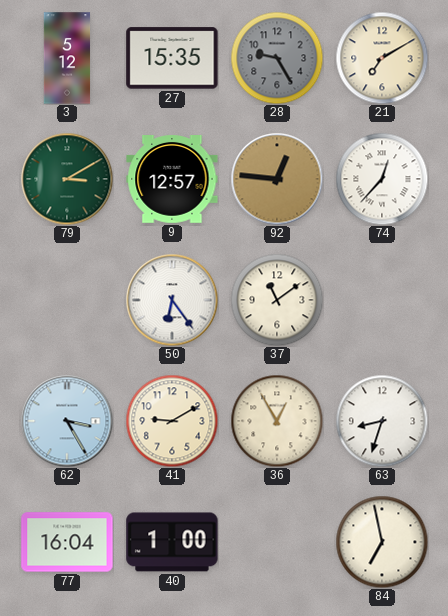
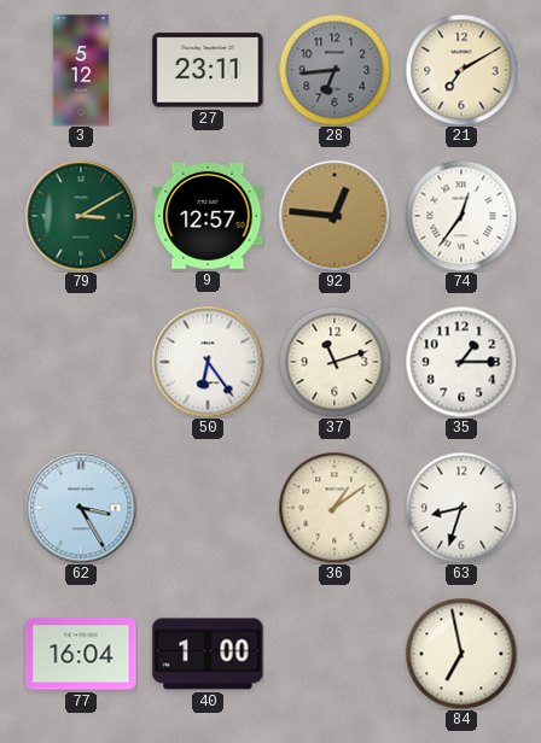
27: 15:35 -> 23:11
28: 9:25 -> 6:44
74: 12:37 -> 12:36
37: 11:09 -> 11:12
35: none -> 1:15
41: 9:10 -> none
36: 12:55 -> 1:09
